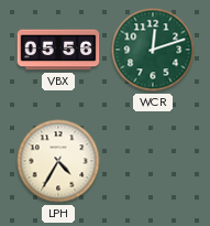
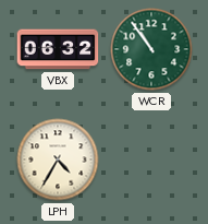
VBX: 05:56 -> 06:32
WCR: 12:12 -> 10:54
